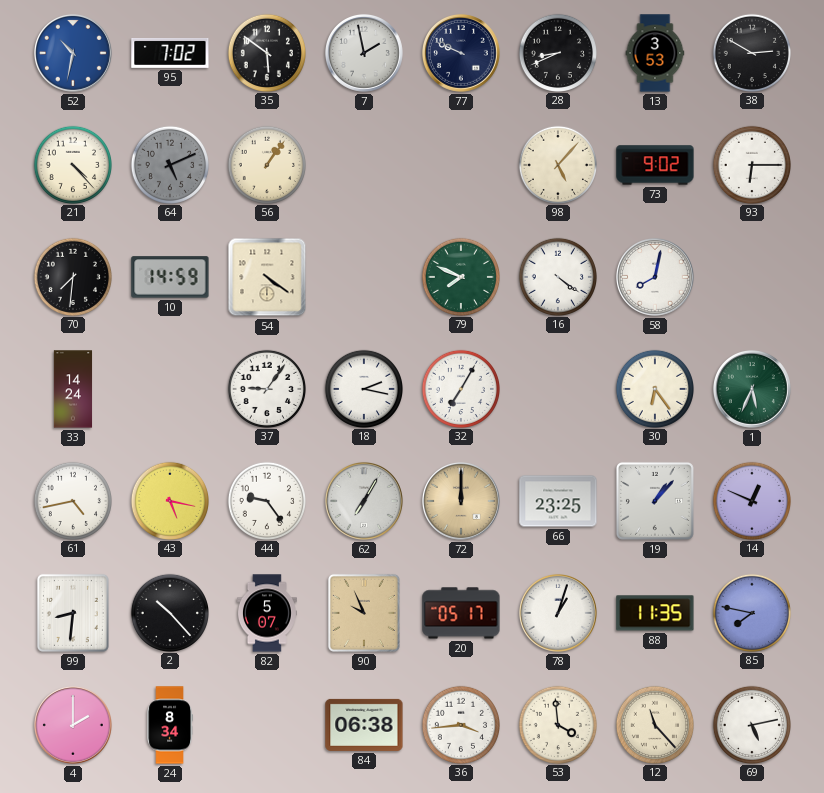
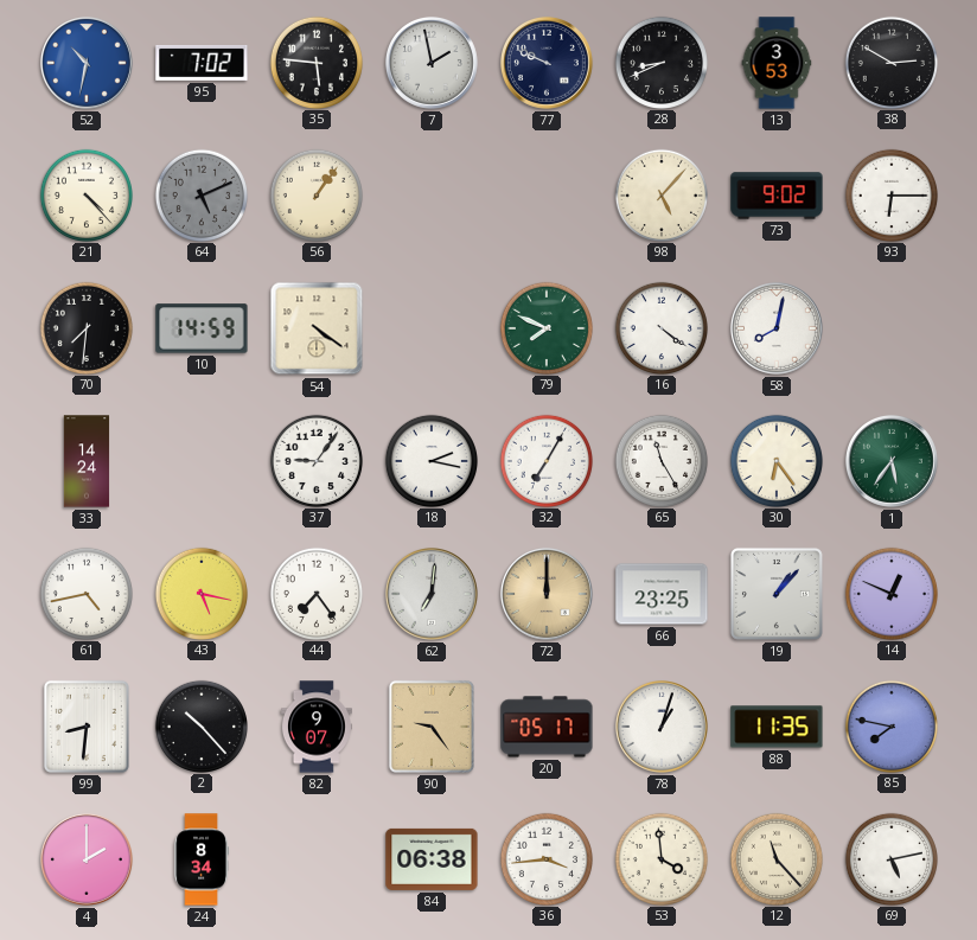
35: 5:51 -> 5:46
65: none -> 11:25
1: 5:34 -> 5:36
44: 9:24 -> 7:24
62: 7:05 -> 7:01
82: 5:07 -> 9:07
90: 9:56 -> 9:24
